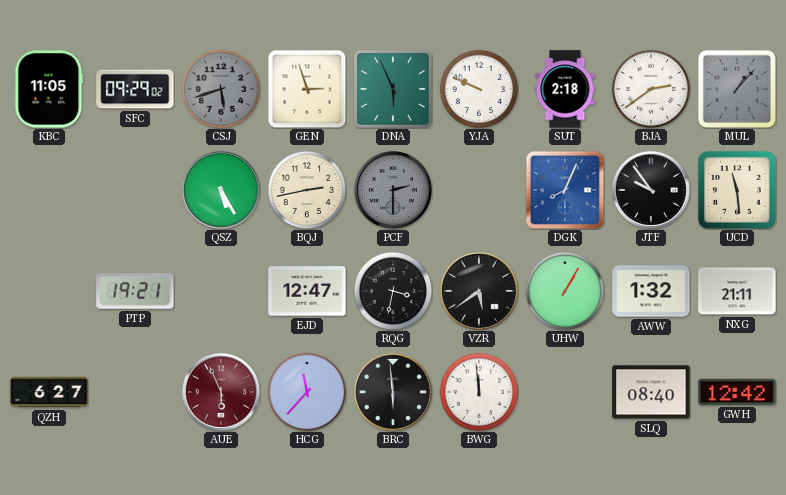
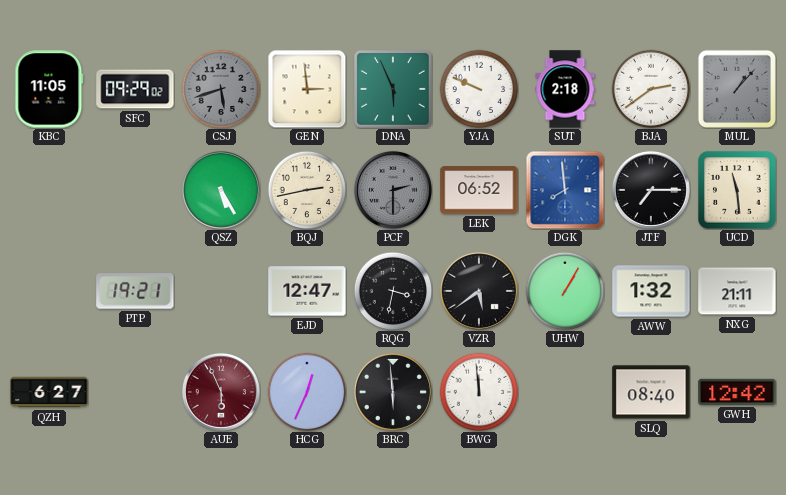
GEN: 2:57 -> 2:59
LEK: none -> 06:52
DGK: 8:04 -> 7:59
JTF: 9:54 -> 7:15
HCG: 11:37 -> 12:34
